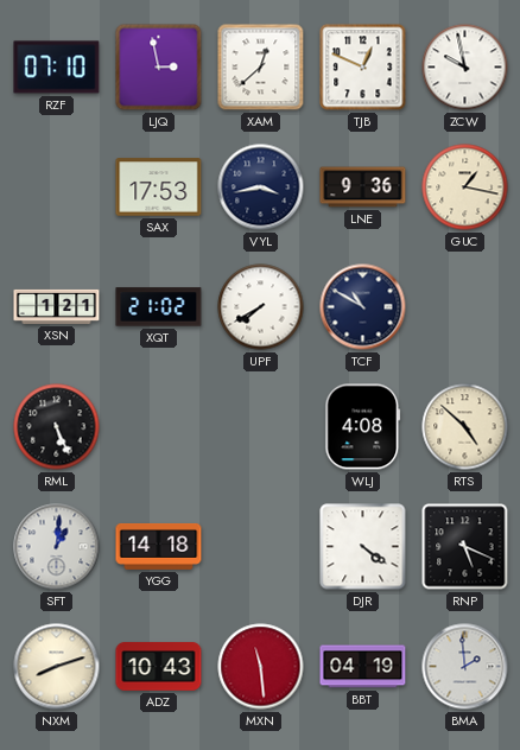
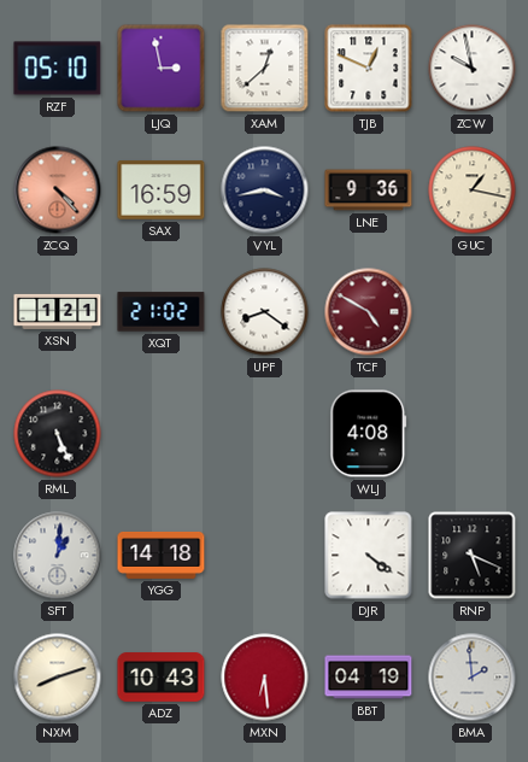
RZF: 07:10 -> 05:10
ZCQ: none -> 4:23
SAX: 17:53 -> 16:59
UPF: 7:40 -> 8:21
TCF: 10:50 -> 4:50
TCF dial: navy -> burgundy
RTS: 4:52 -> none
MXN: 11:29 -> 6:29
